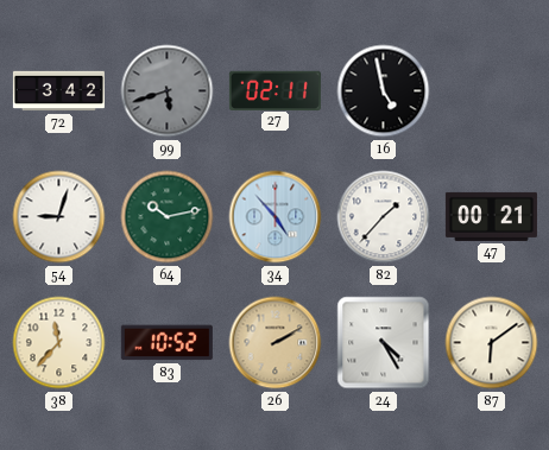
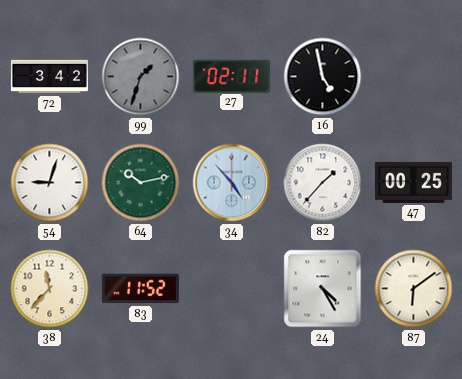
99: 5:42 -> 1:33
47: 00:21 -> 00:25
83: 10:52 -> 11:52
26: 2:10 -> none
